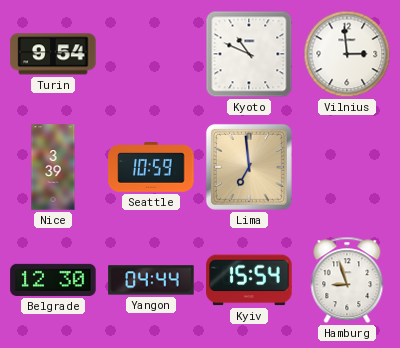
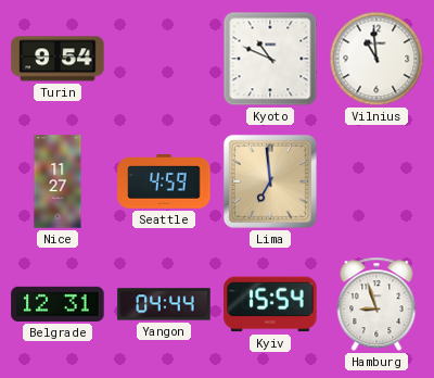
Vilnius: 2:59 -> 10:59
Nice: 3:39 -> 11:27
Seattle: 10:59 -> 4:59
Belgrade: 12:30 -> 12:31
